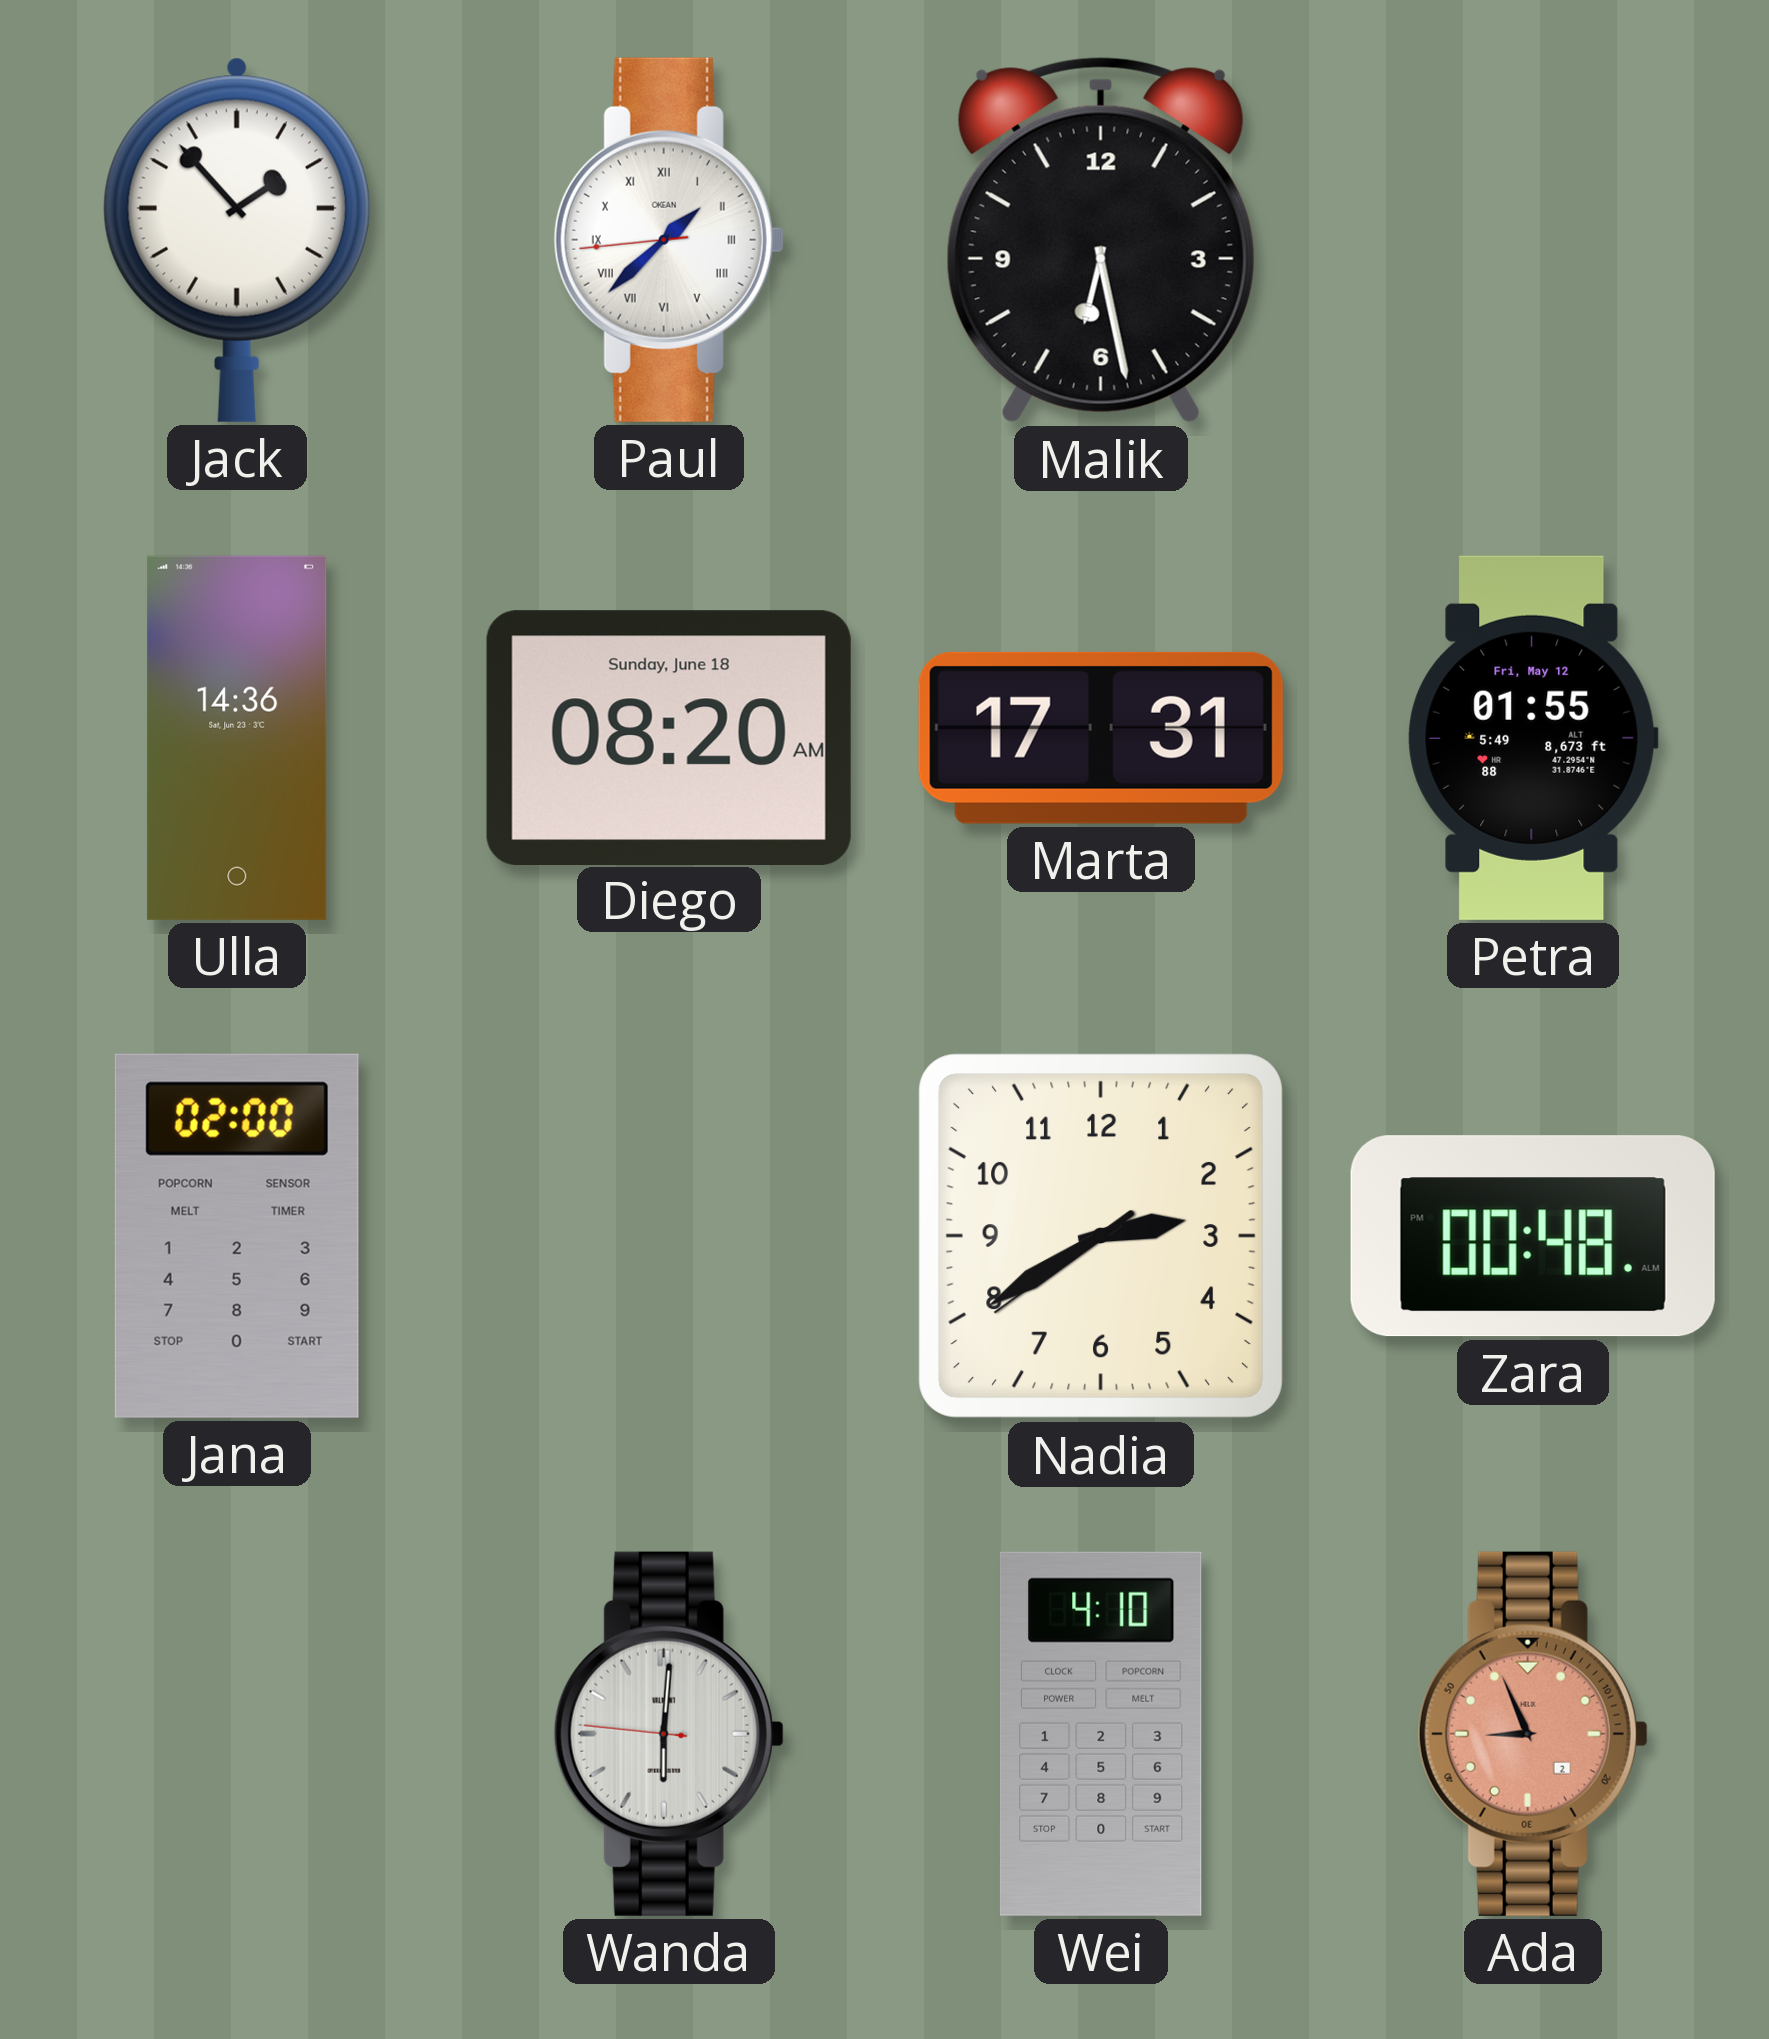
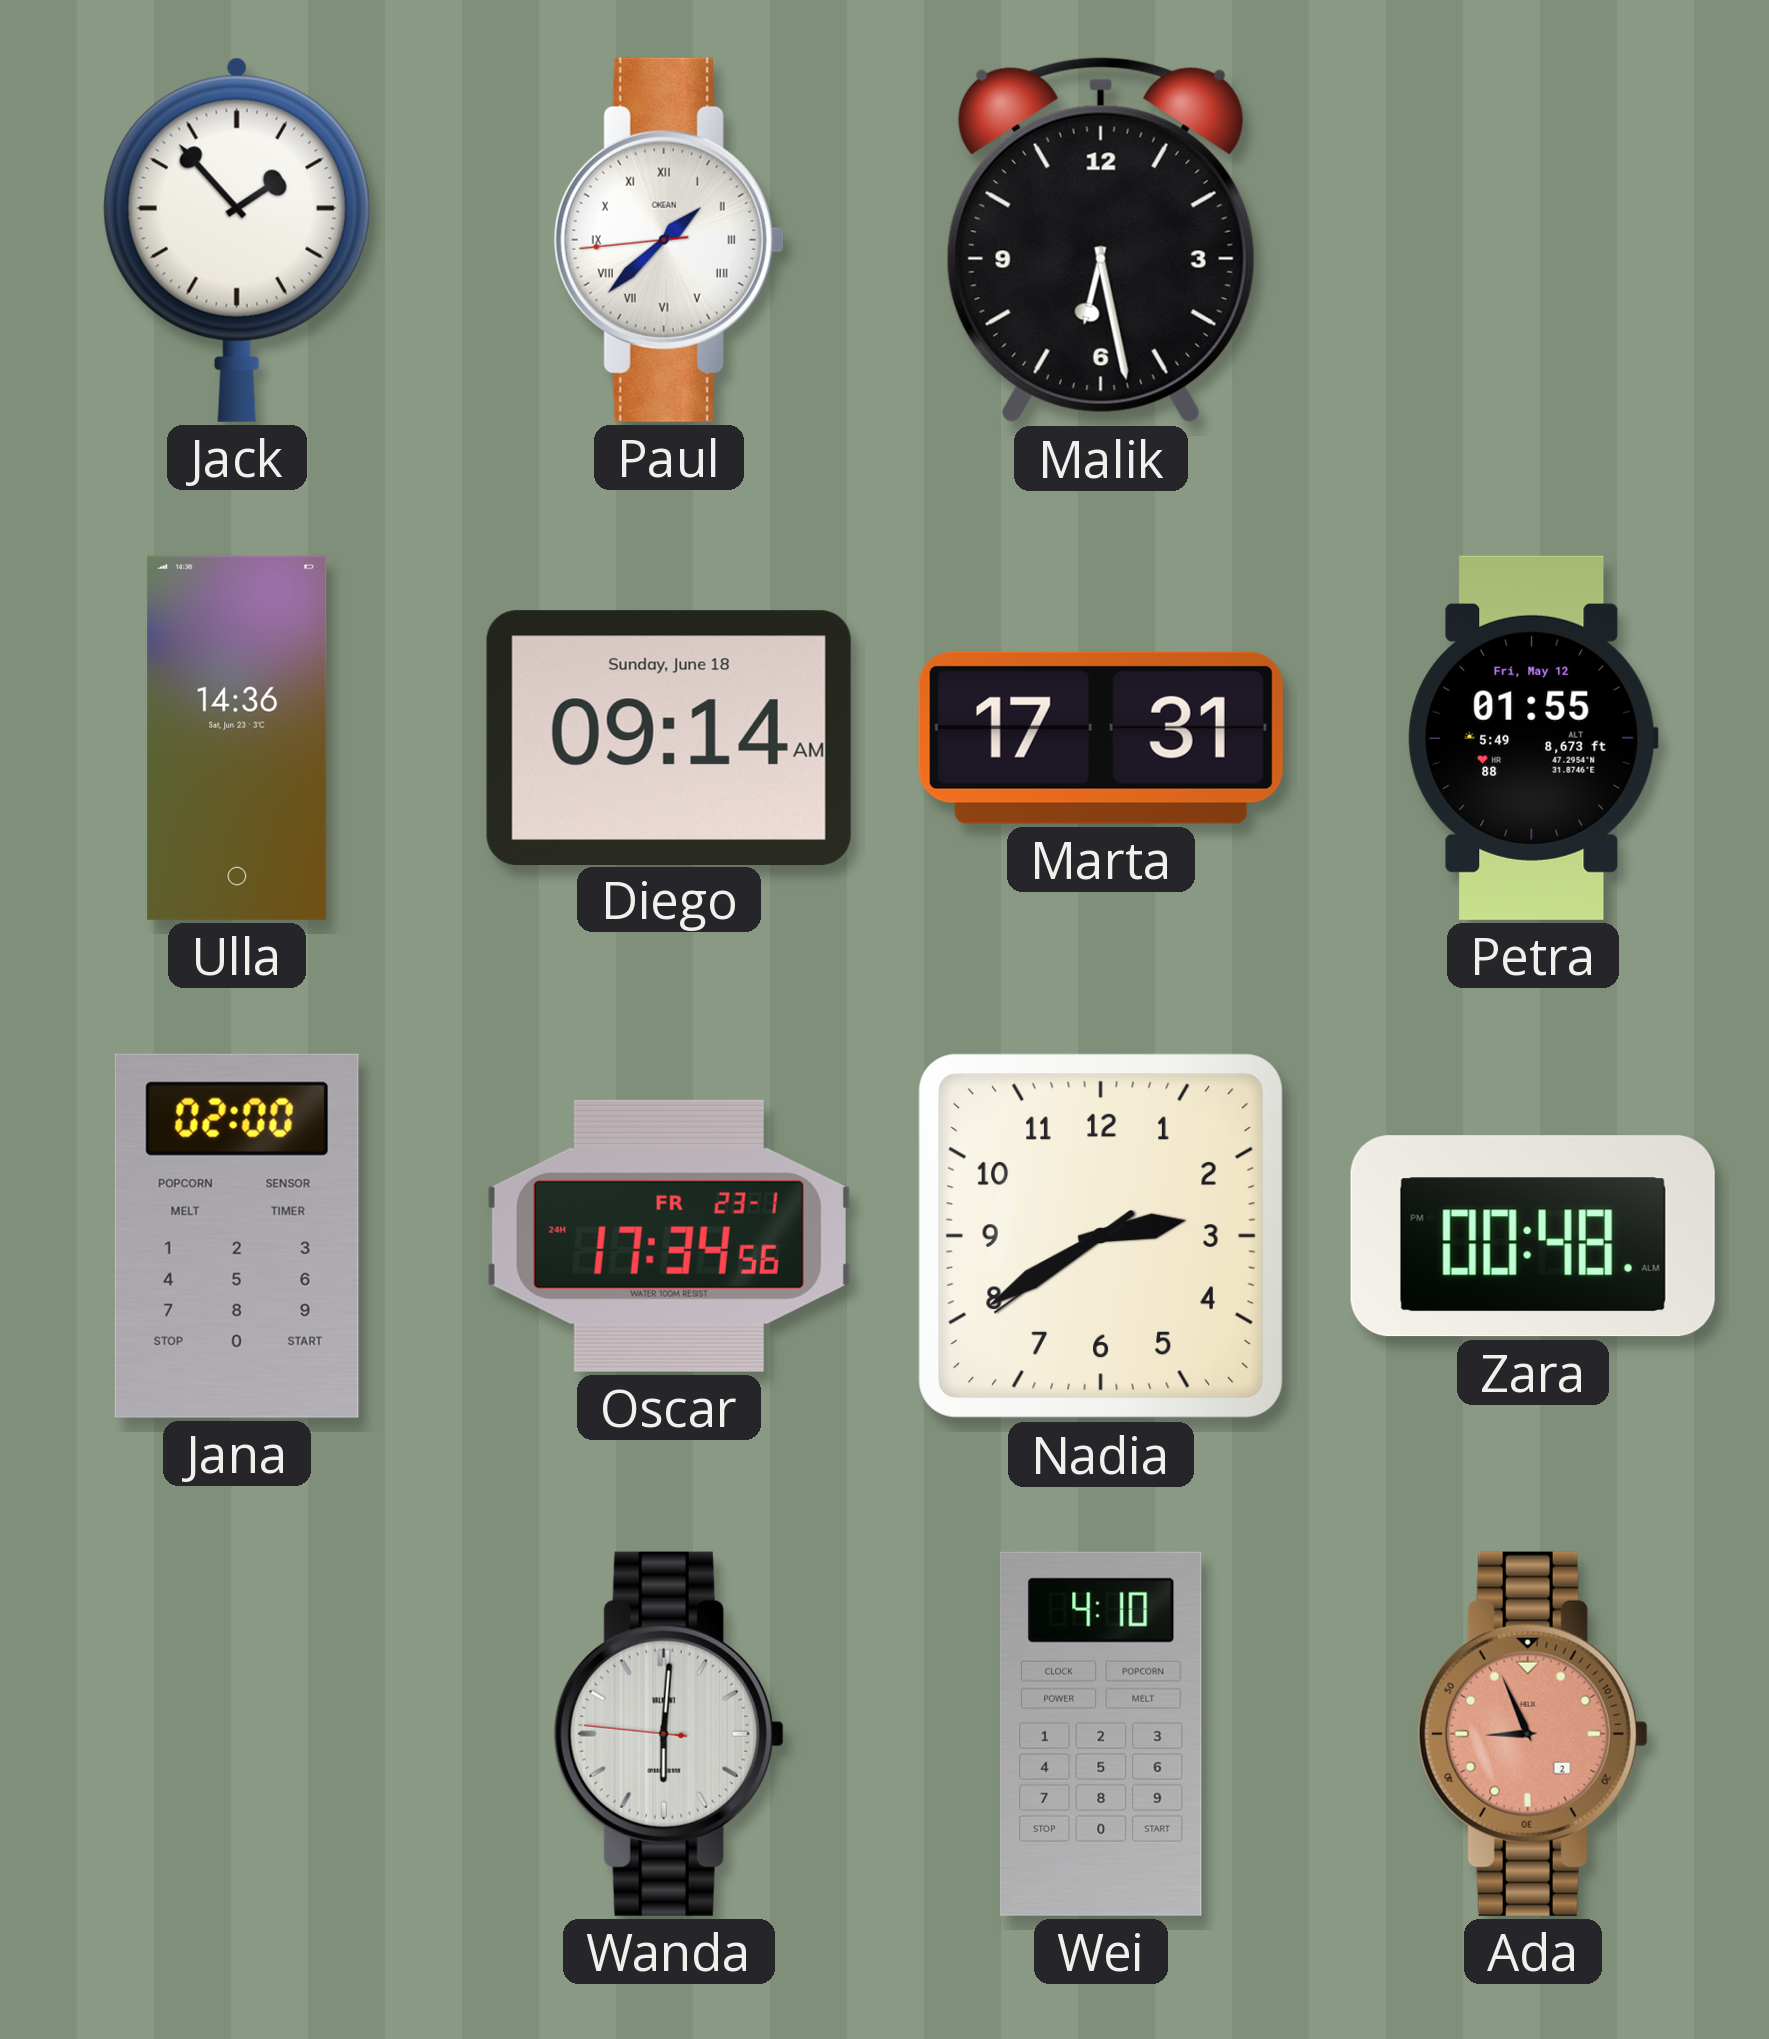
Diego: 08:20 -> 09:14
Oscar: none -> 17:34
